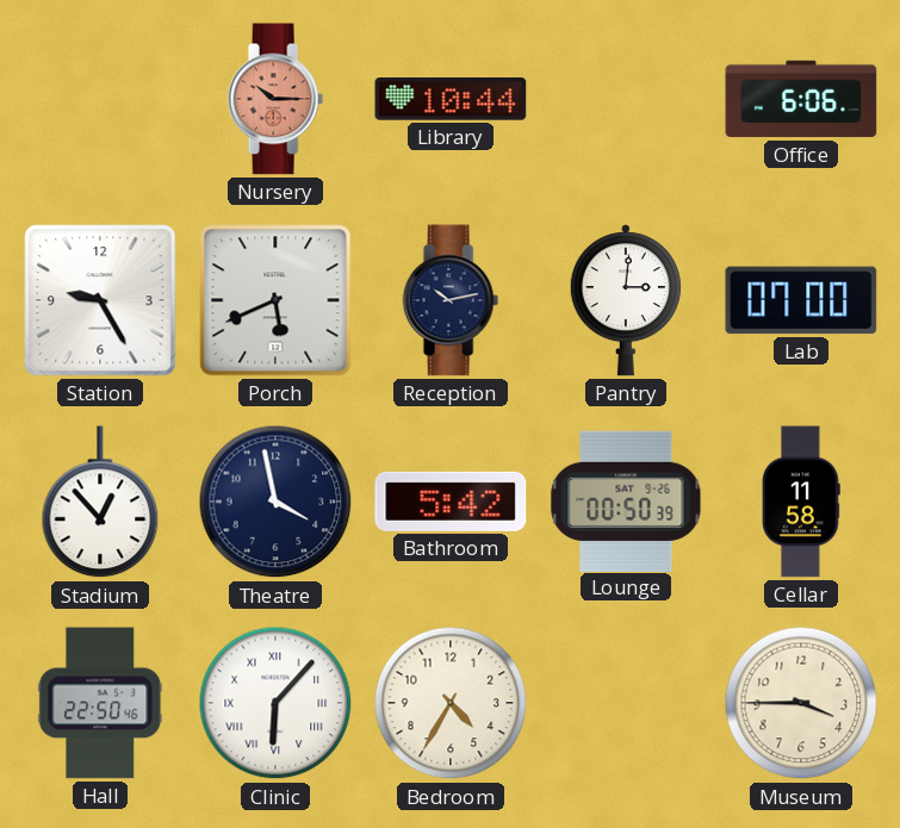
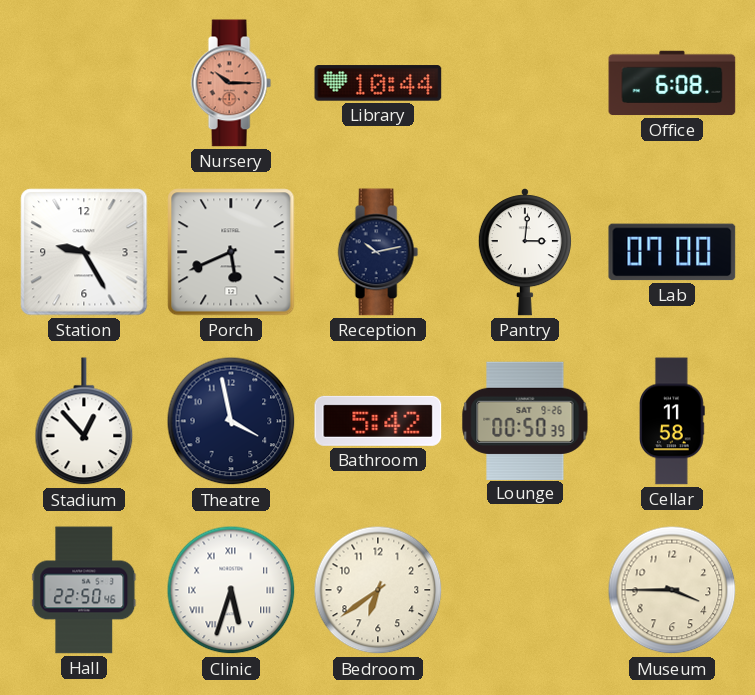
Office: 6:06 -> 6:08
Clinic: 6:07 -> 5:33
Bedroom: 4:35 -> 6:39
